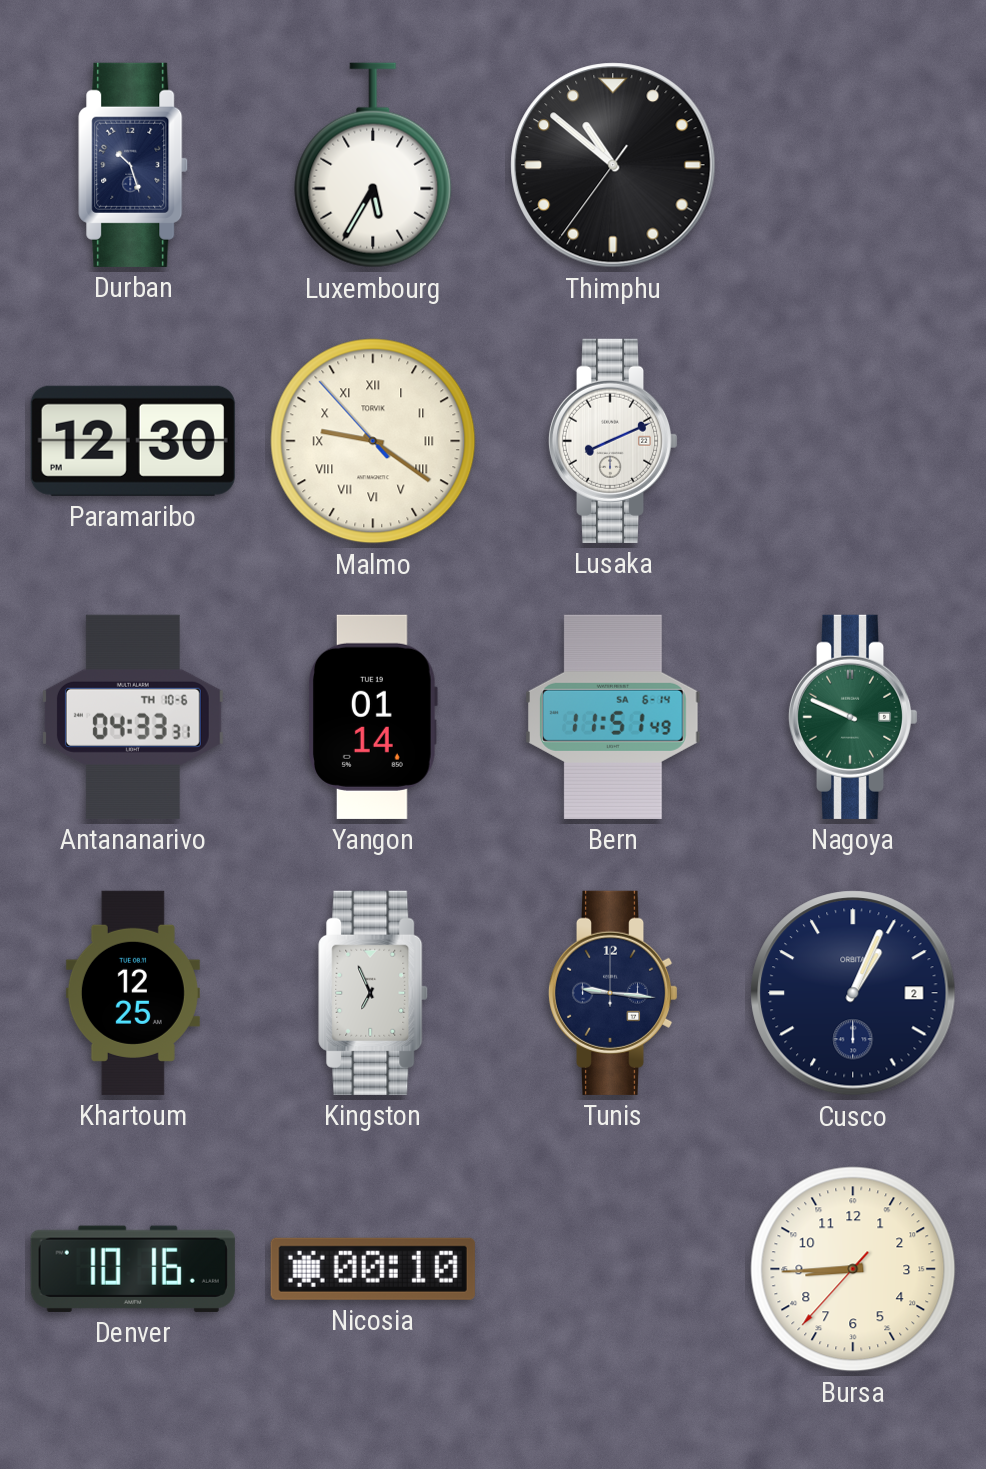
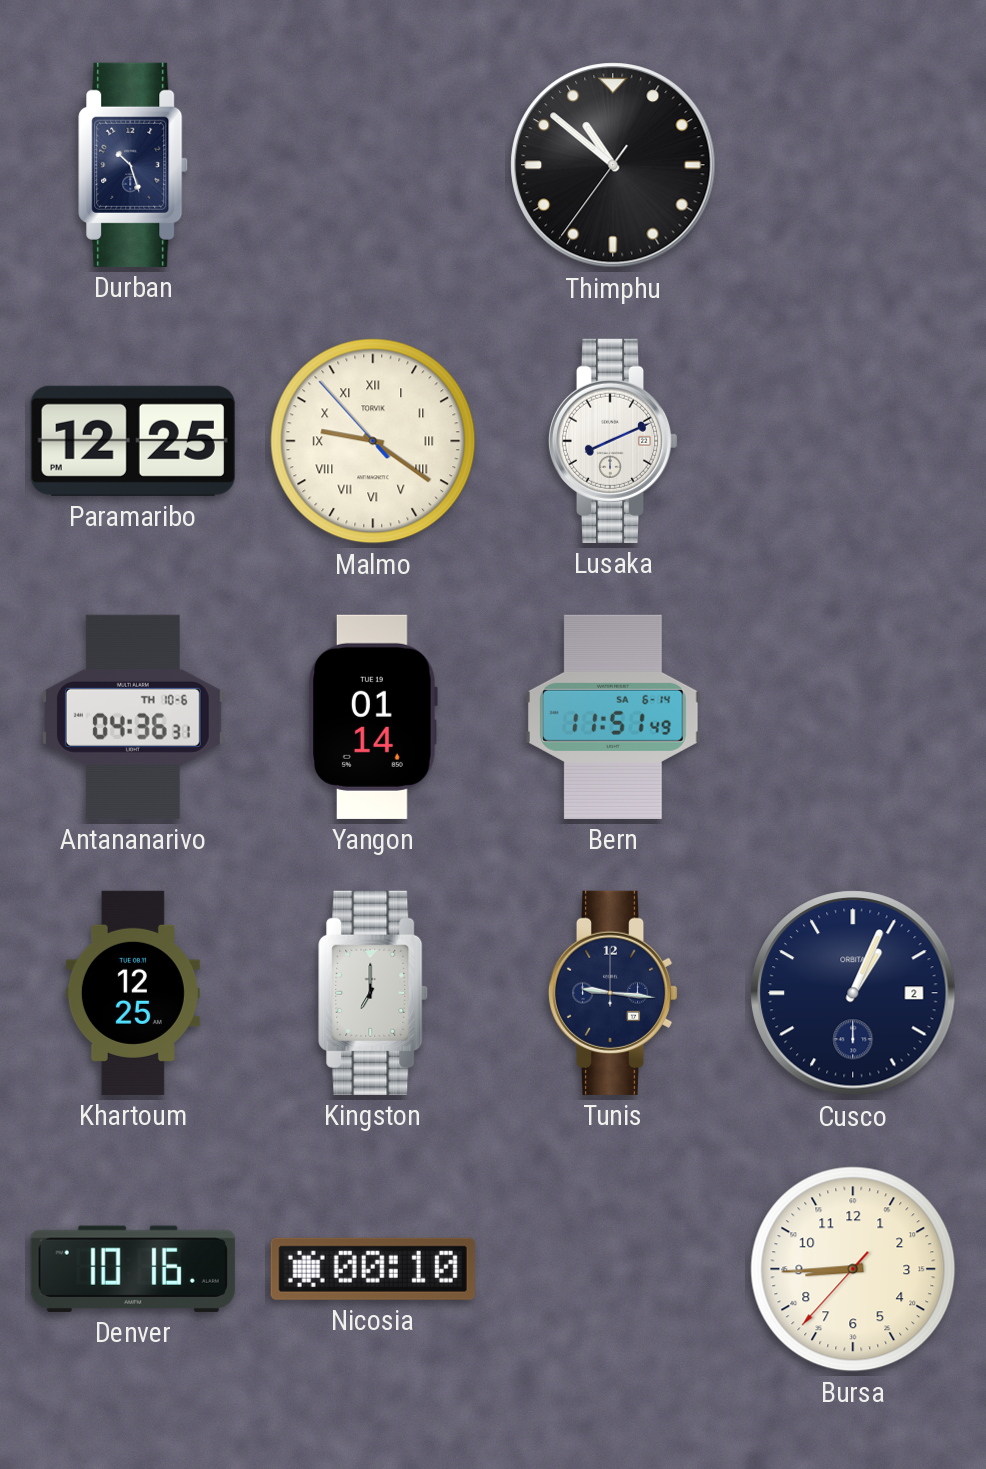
Luxembourg: 5:35 -> none
Paramaribo: 12:30 -> 12:25
Antananarivo: 04:33 -> 04:36
Nagoya: 9:49 -> none
Kingston: 6:56 -> 7:00
